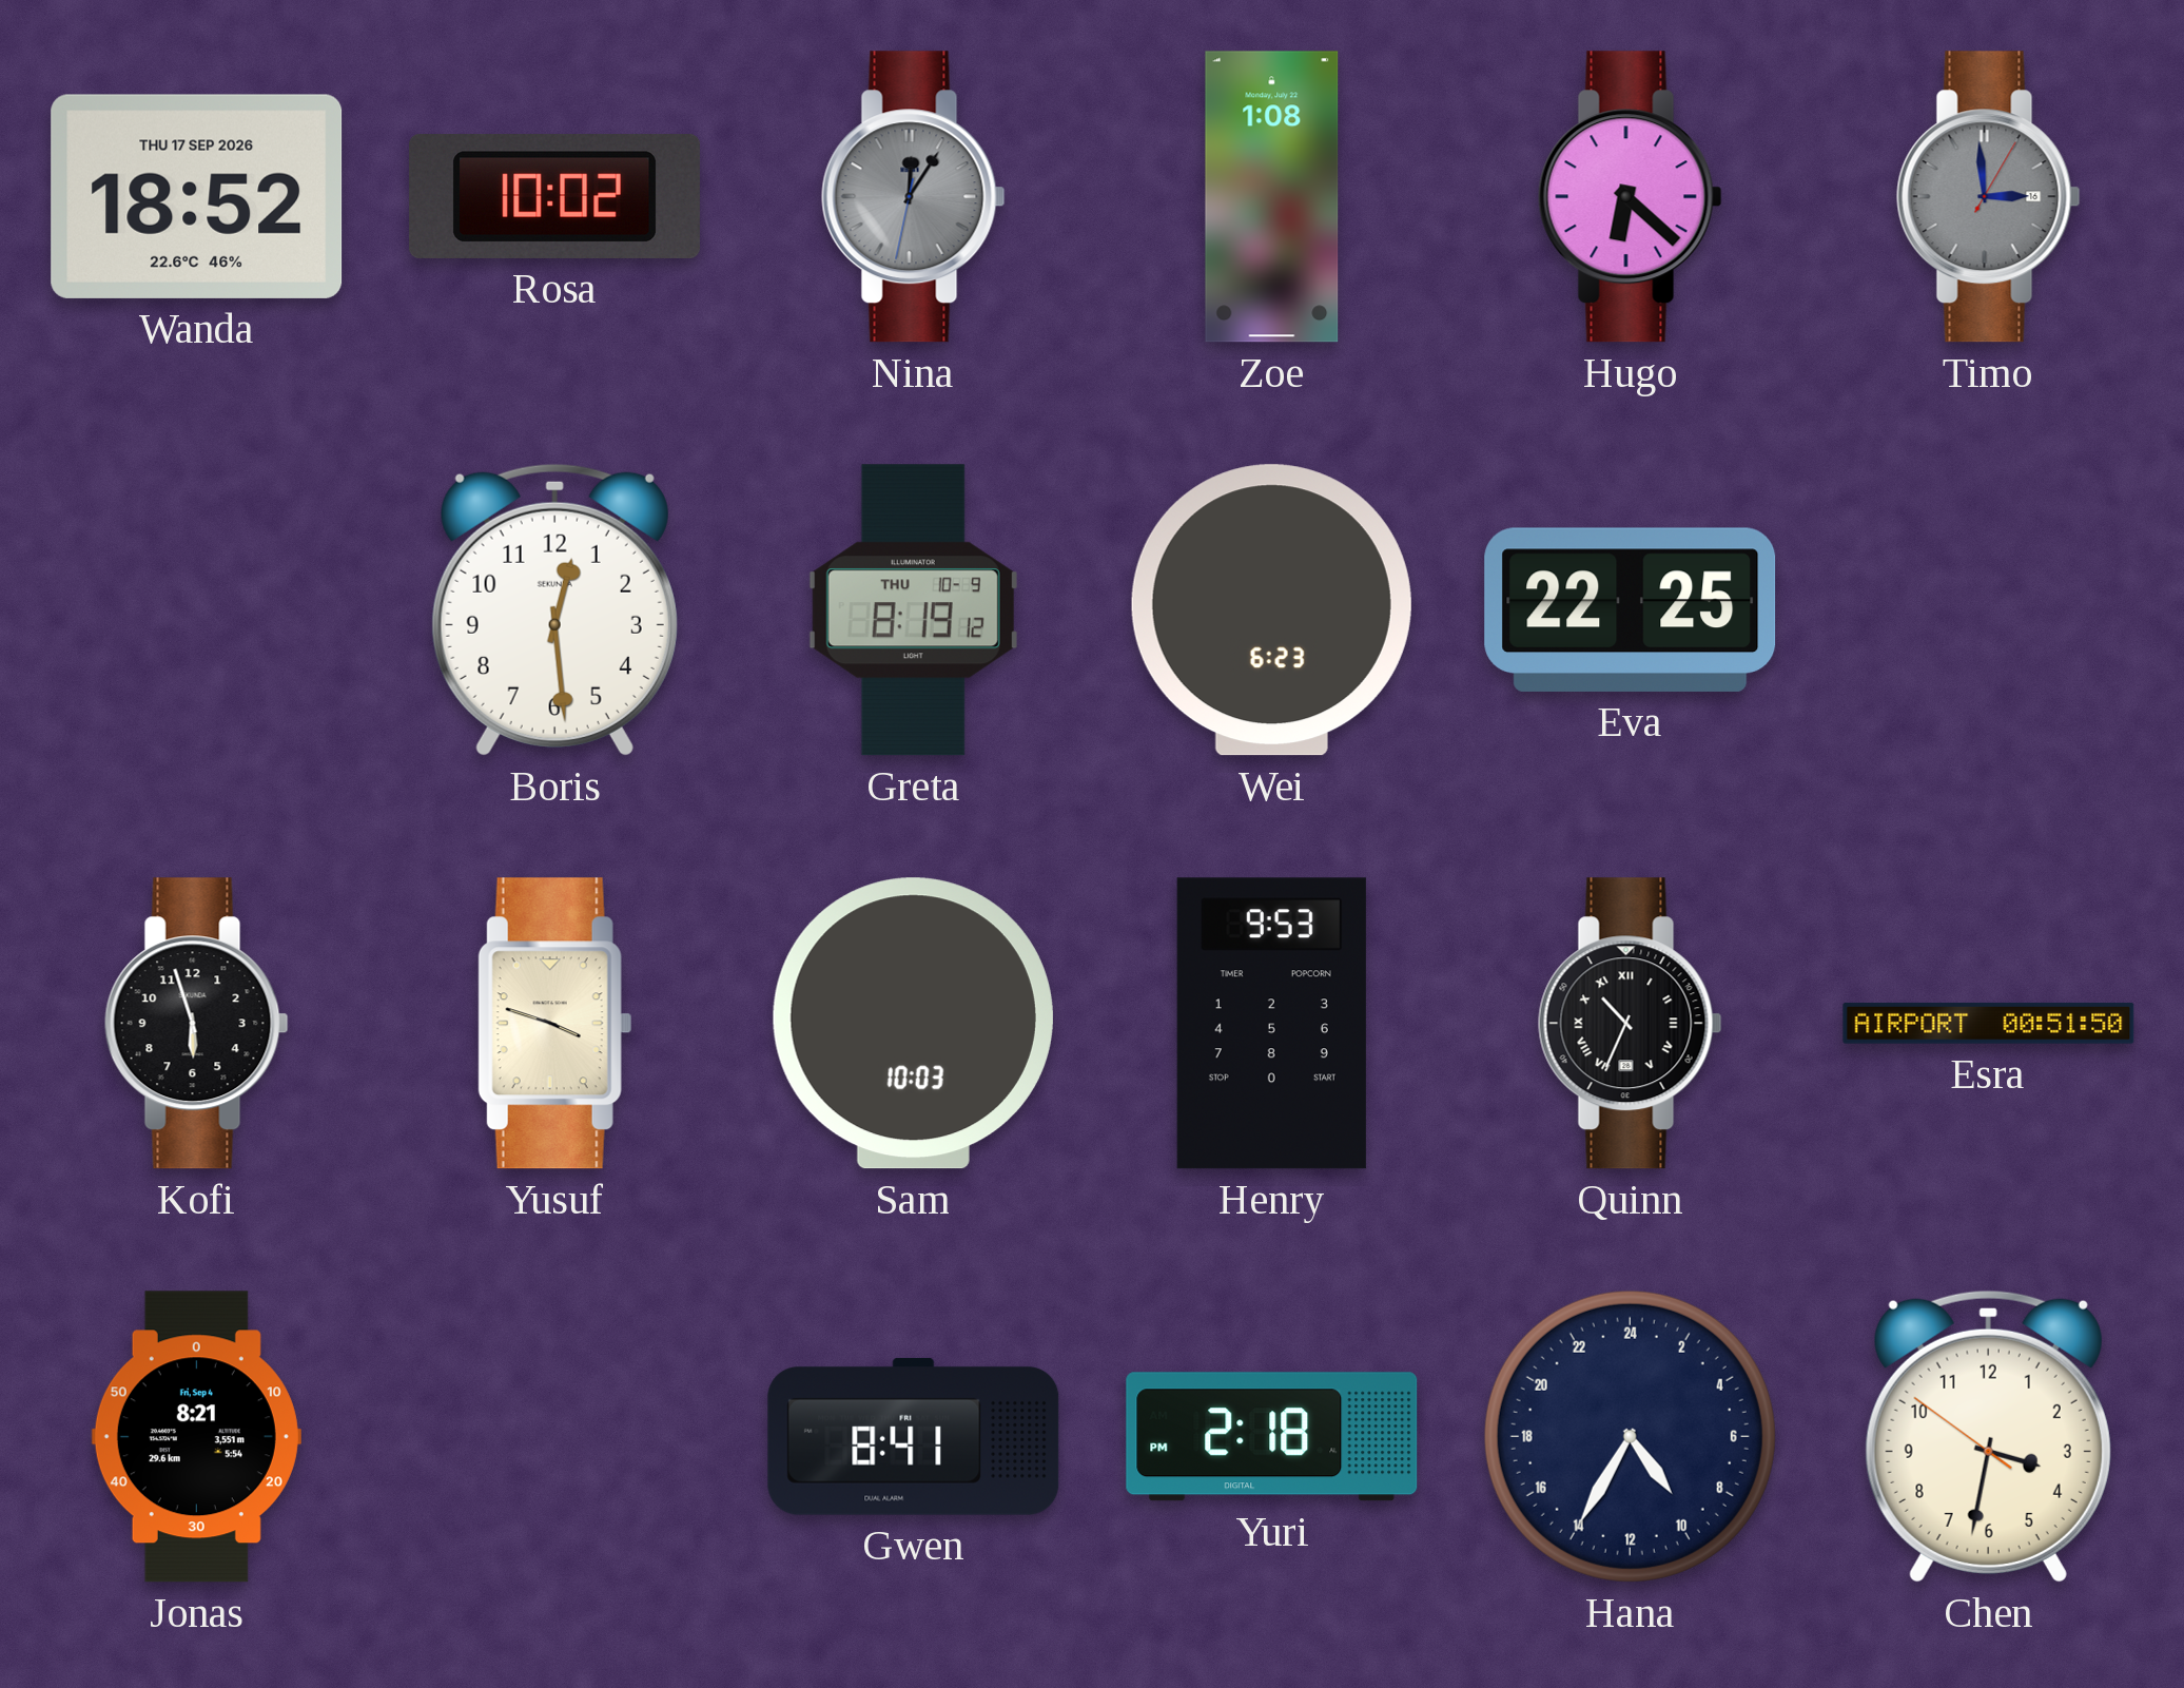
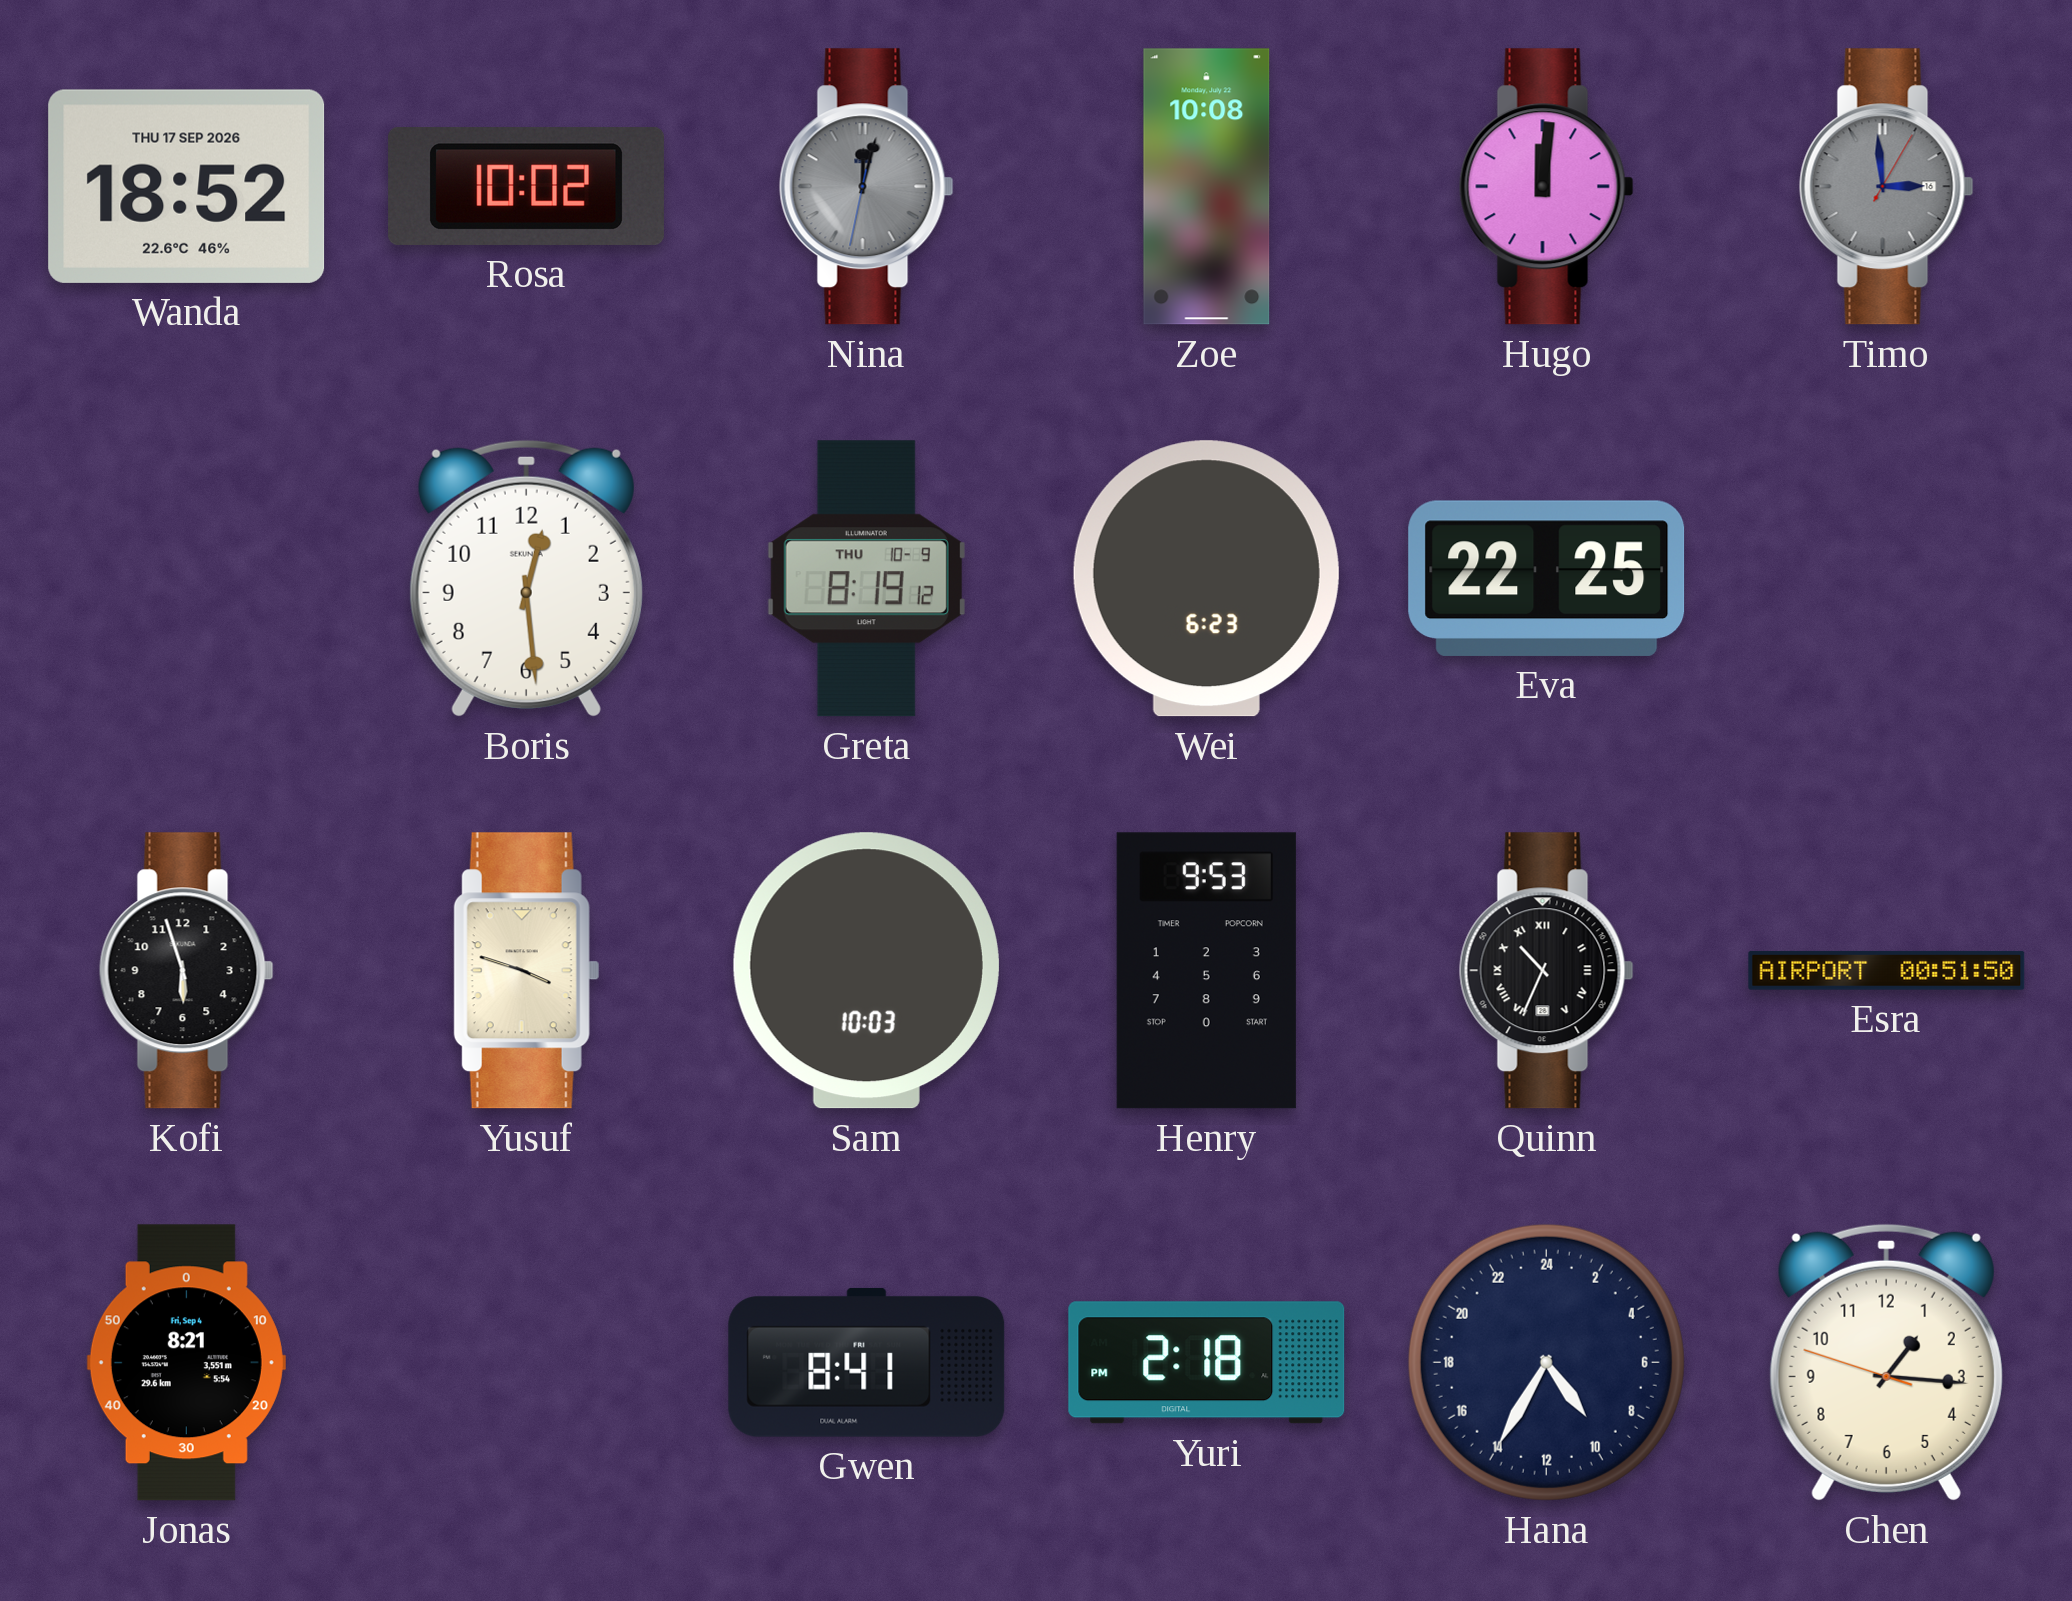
Nina: 12:05 -> 12:02
Zoe: 1:08 -> 10:08
Hugo: 6:22 -> 12:01
Chen: 3:31 -> 1:15
